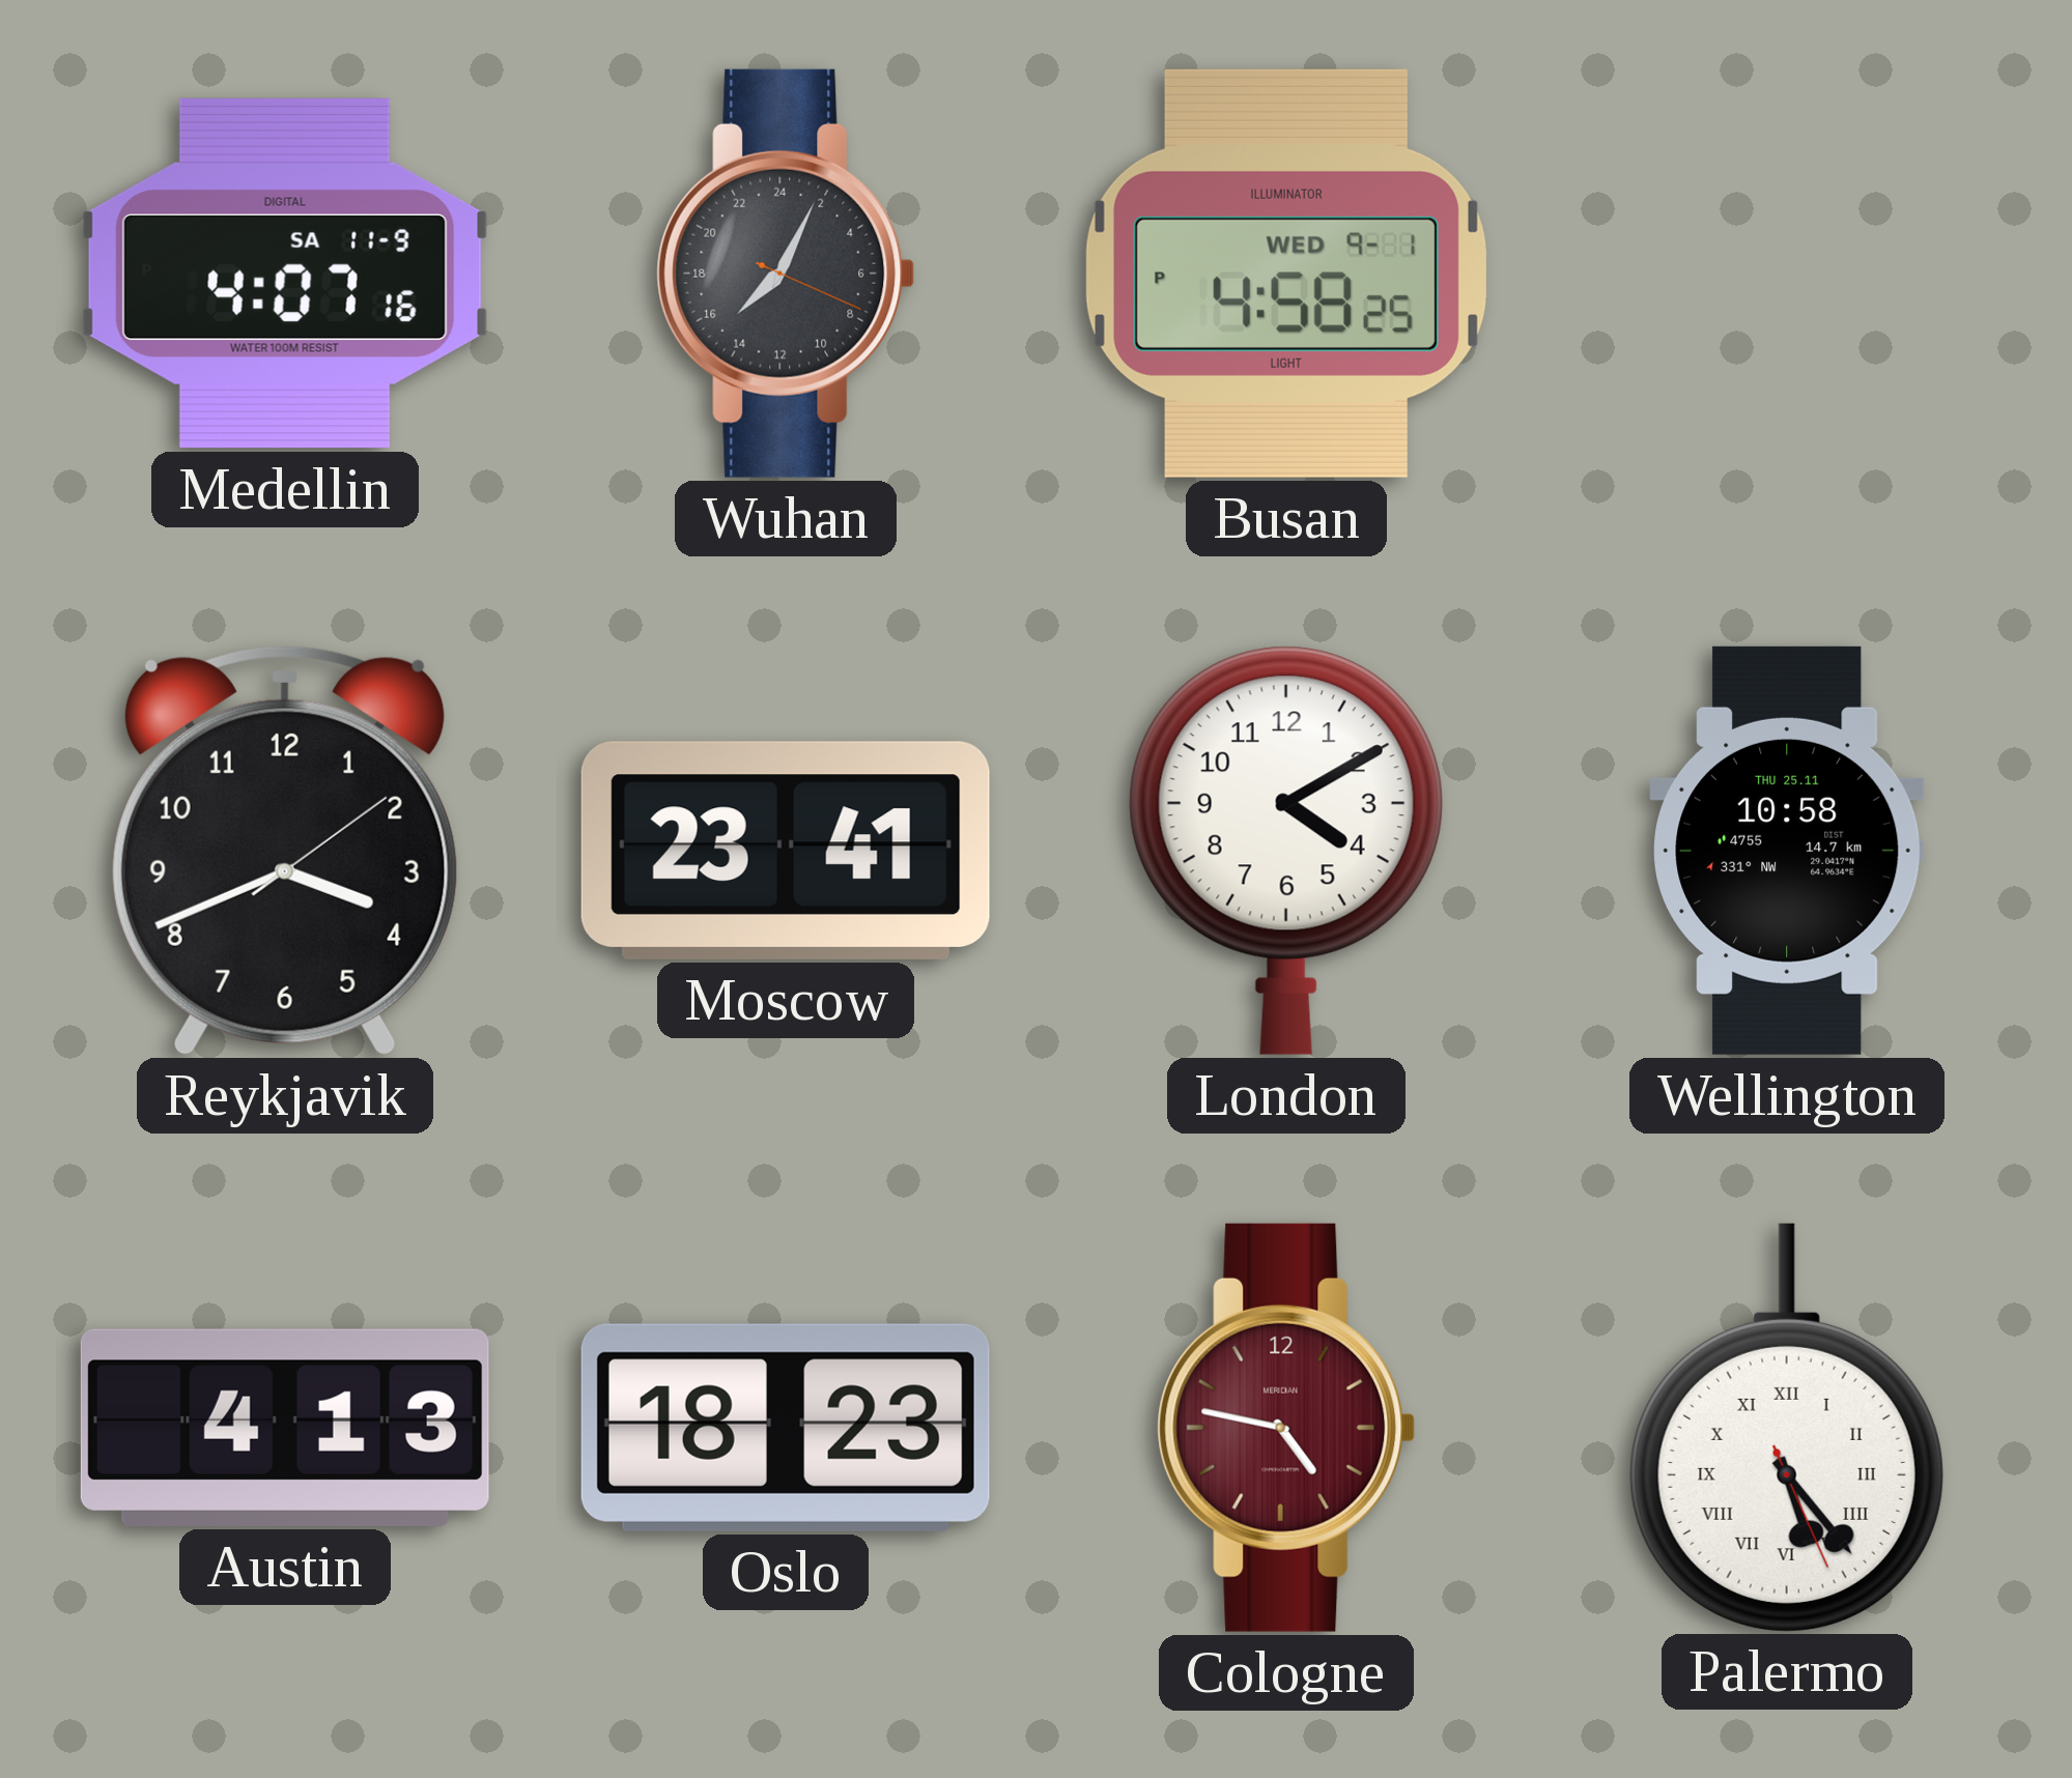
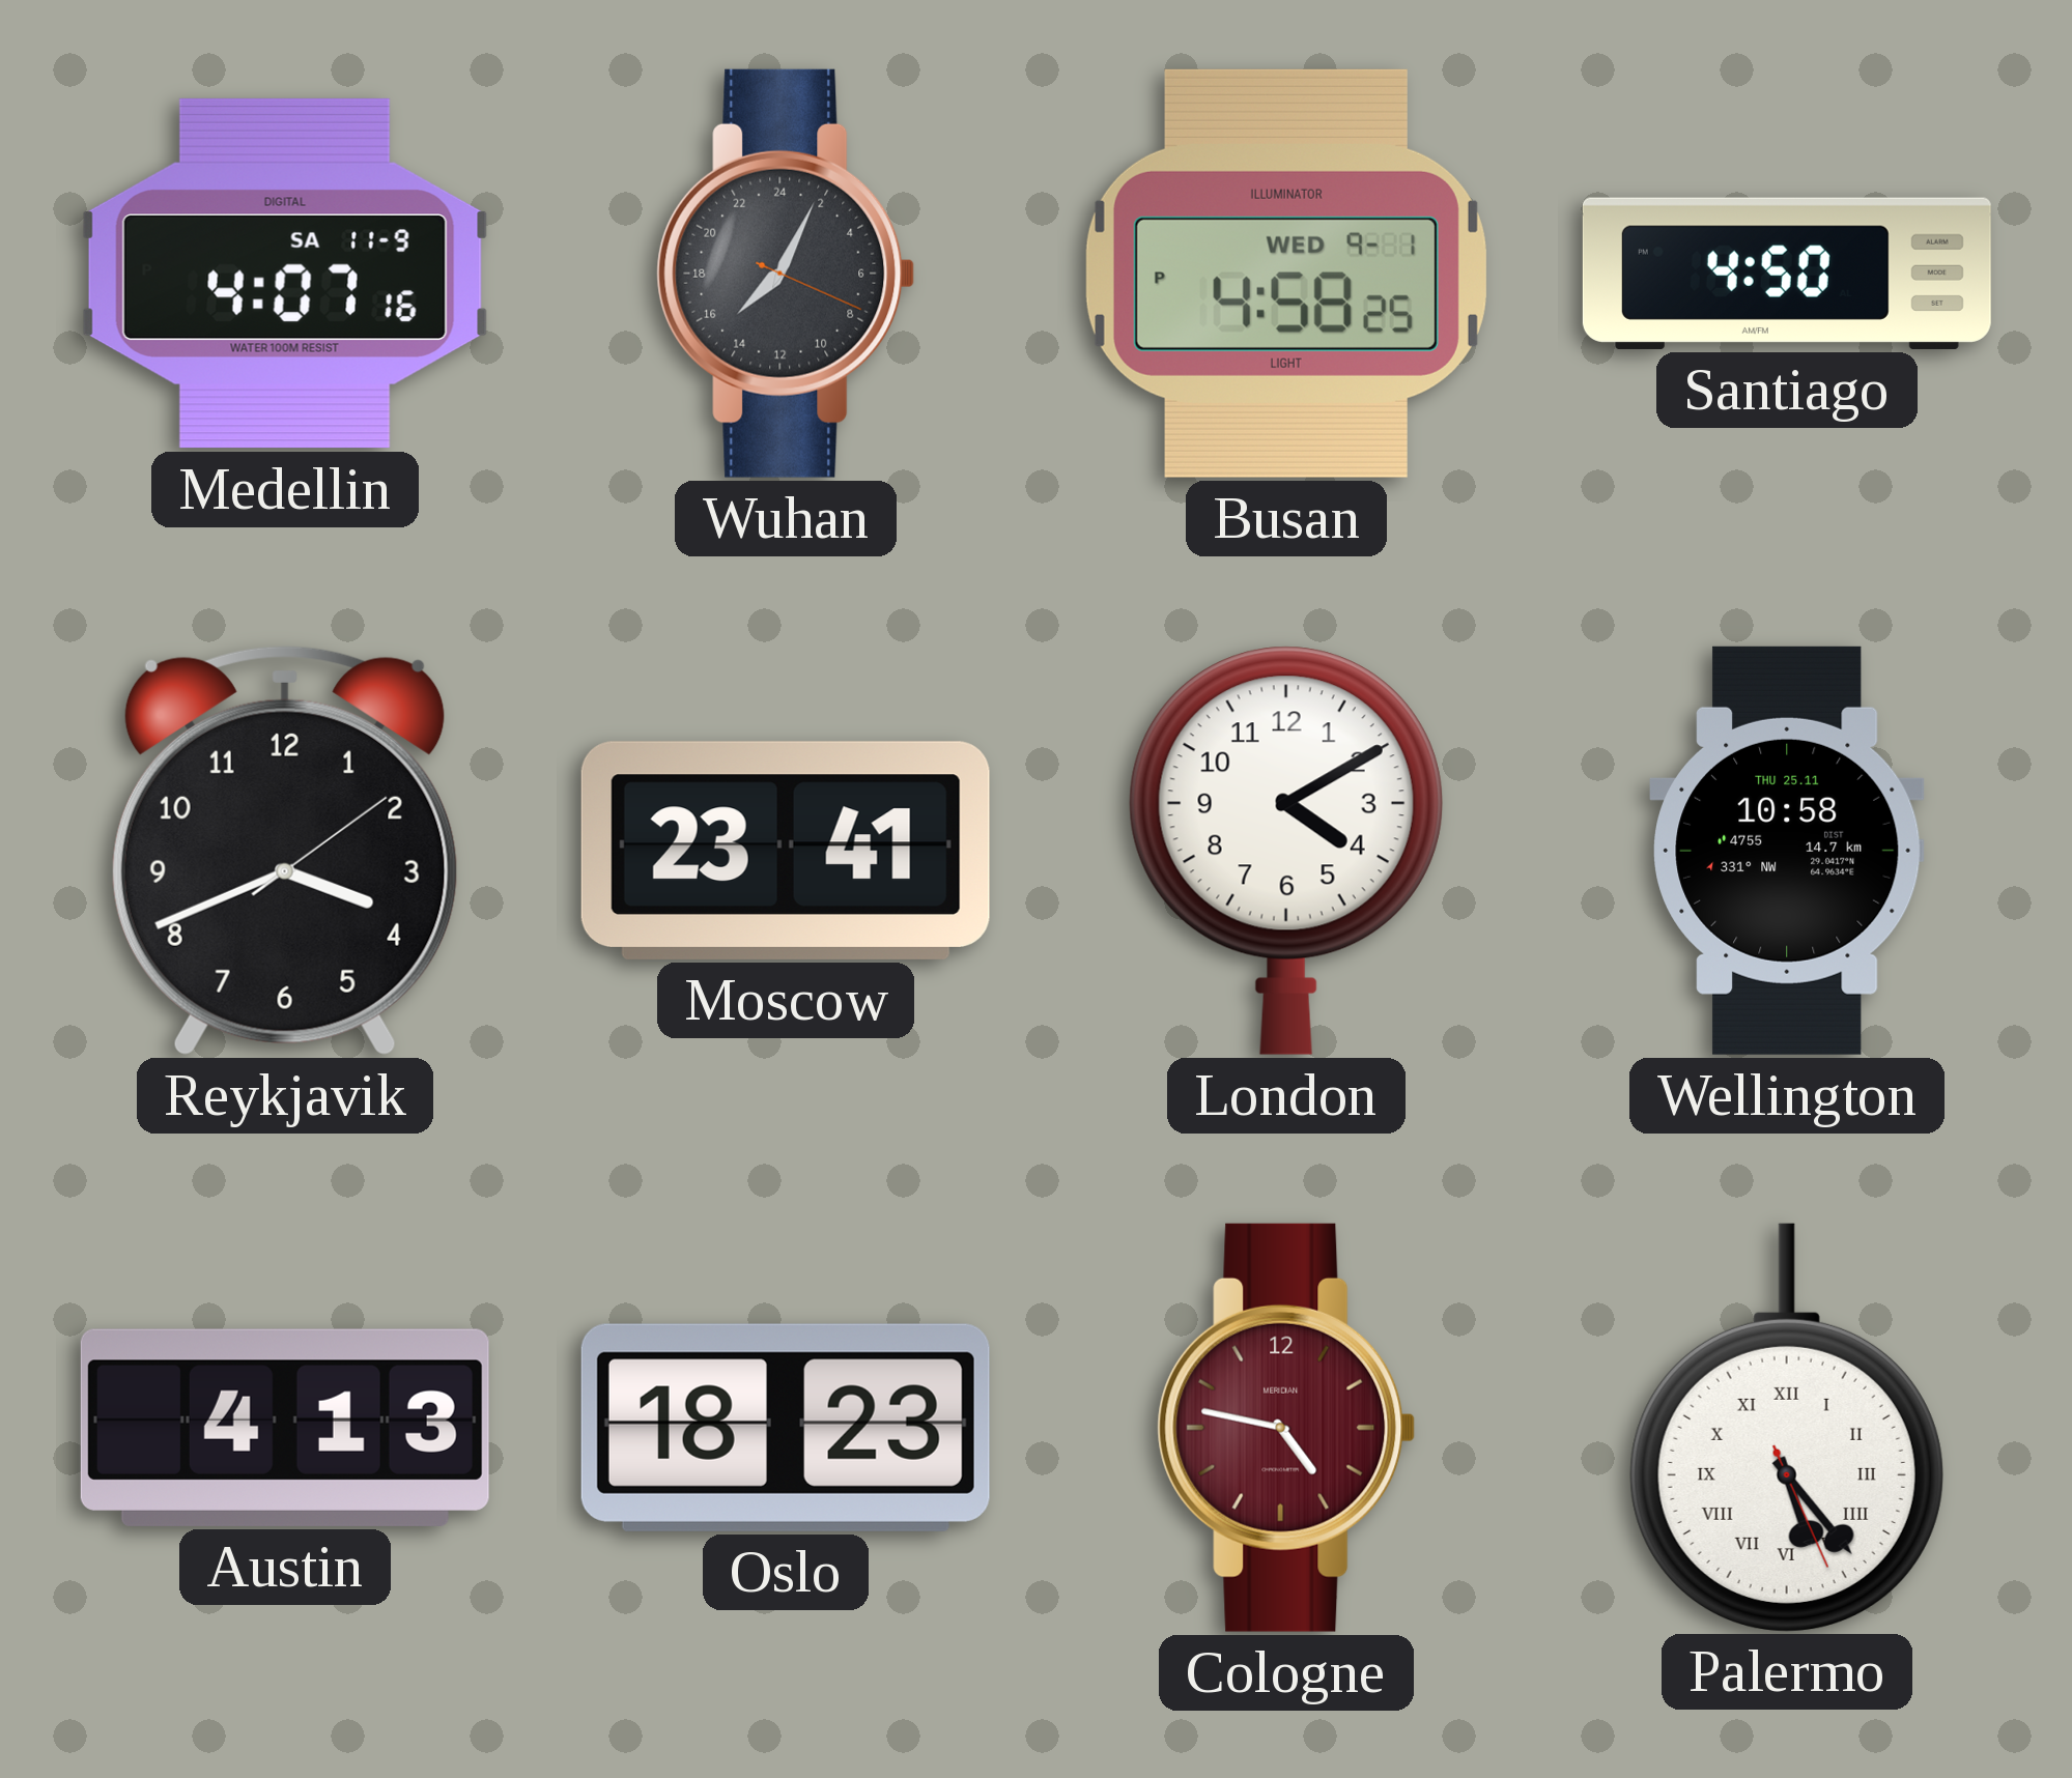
Santiago: none -> 4:50
